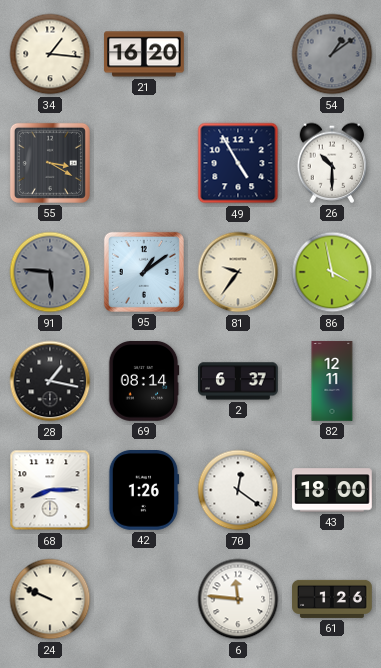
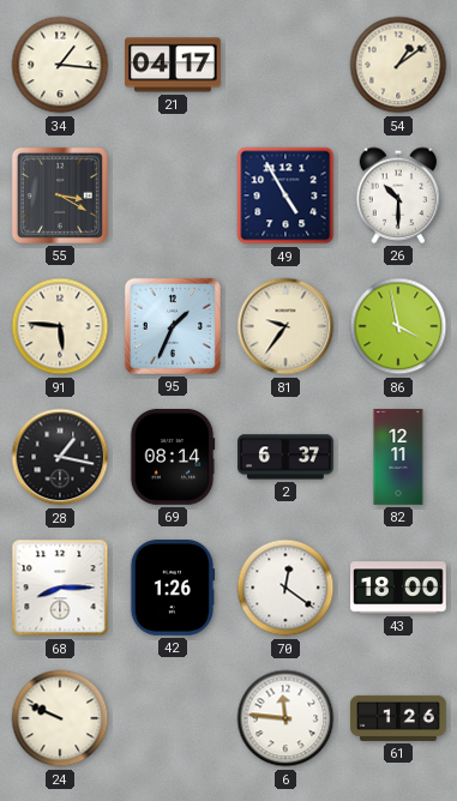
21: 16:20 -> 04:17
54 dial: grey -> cream
91 dial: grey -> cream
95: 1:09 -> 1:34
